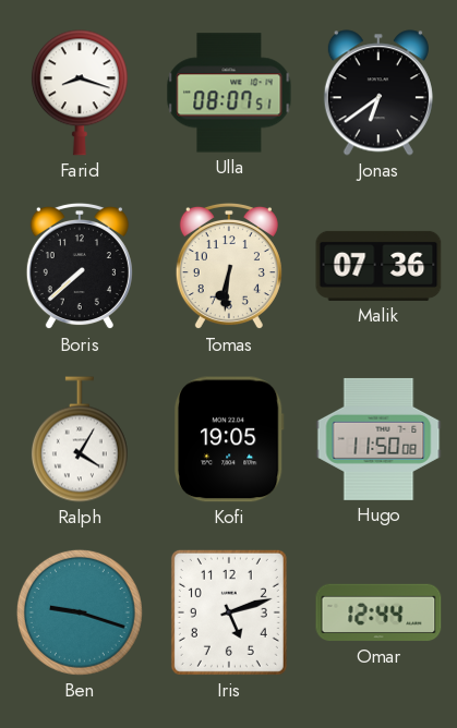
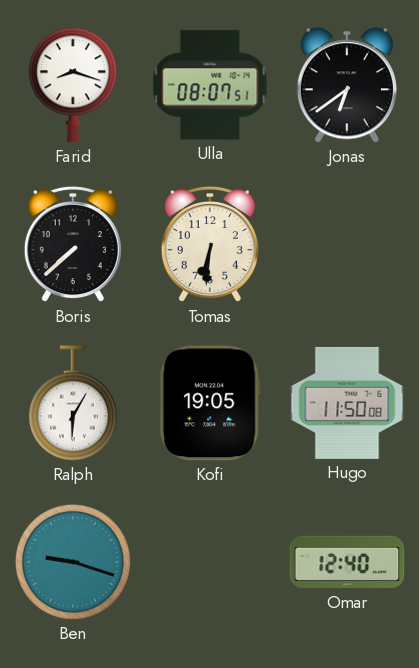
Malik: 07:36 -> none
Ralph: 4:05 -> 6:05
Iris: 5:12 -> none
Omar: 12:44 -> 12:40
